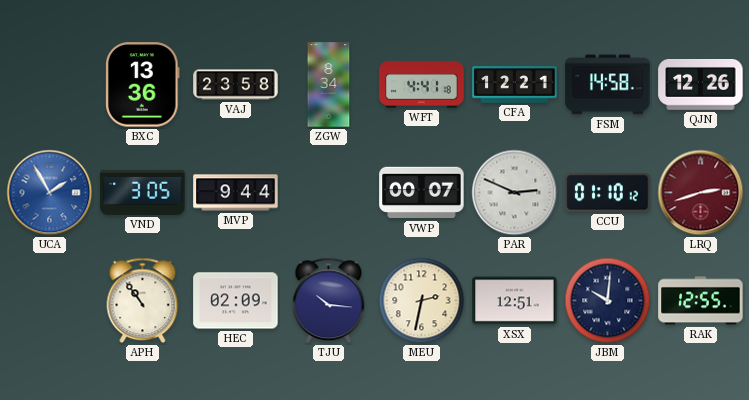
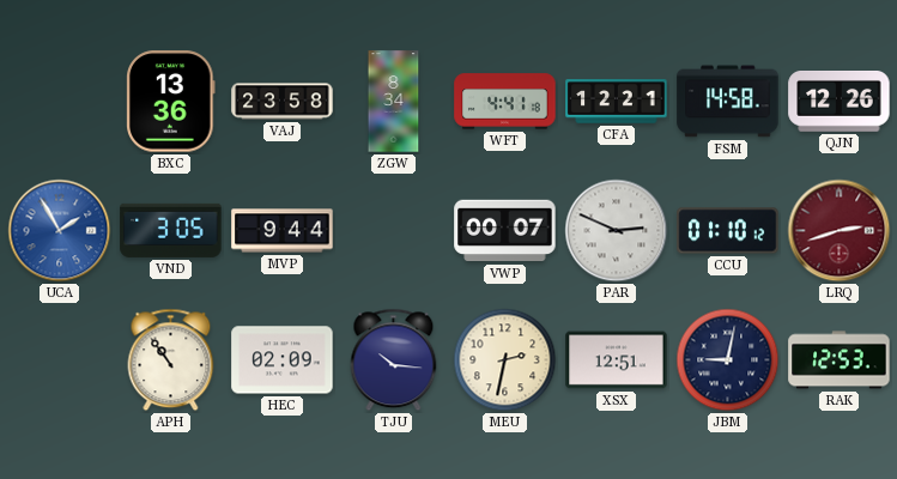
JBM: 10:01 -> 9:02
RAK: 12:55 -> 12:53
